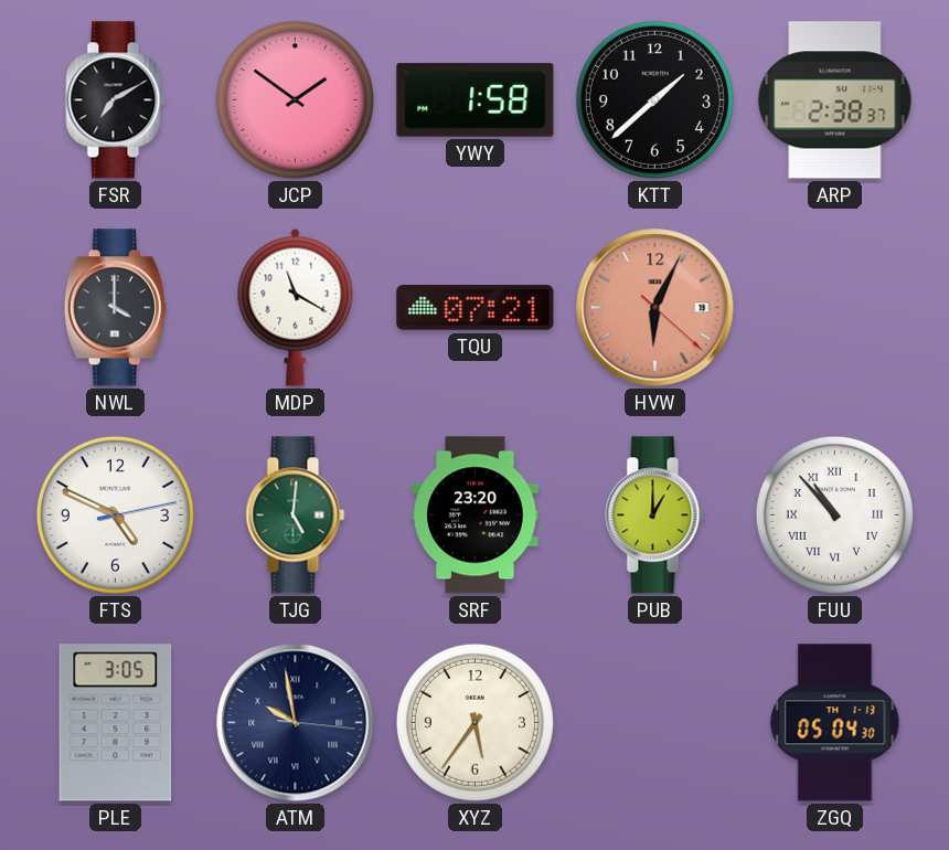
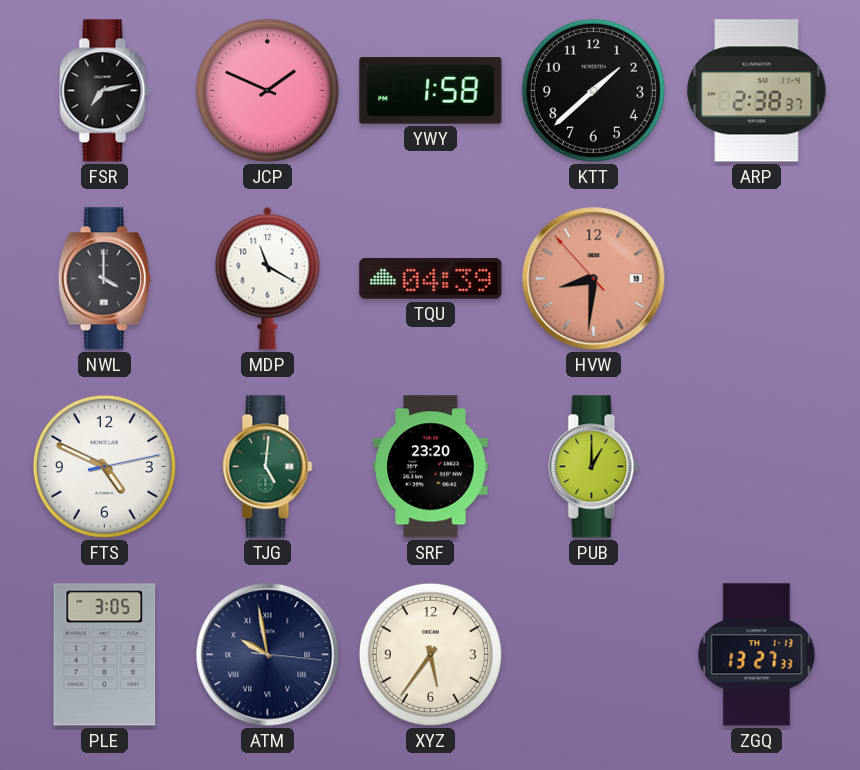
FSR: 7:10 -> 7:13
JCP: 1:51 -> 1:49
TQU: 07:21 -> 04:39
HVW: 6:04 -> 8:30
FUU: 10:53 -> none
ZGQ: 05:04 -> 13:27
